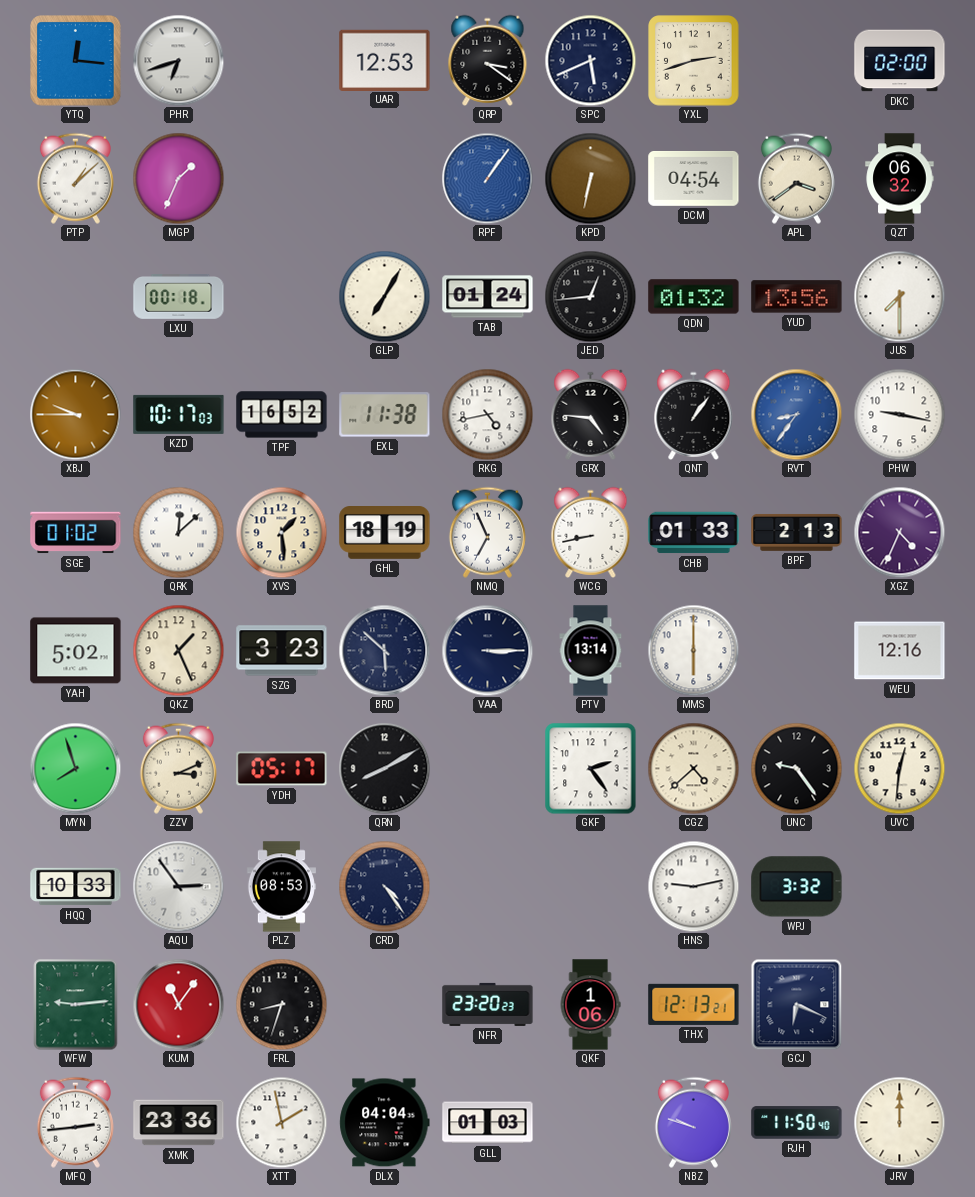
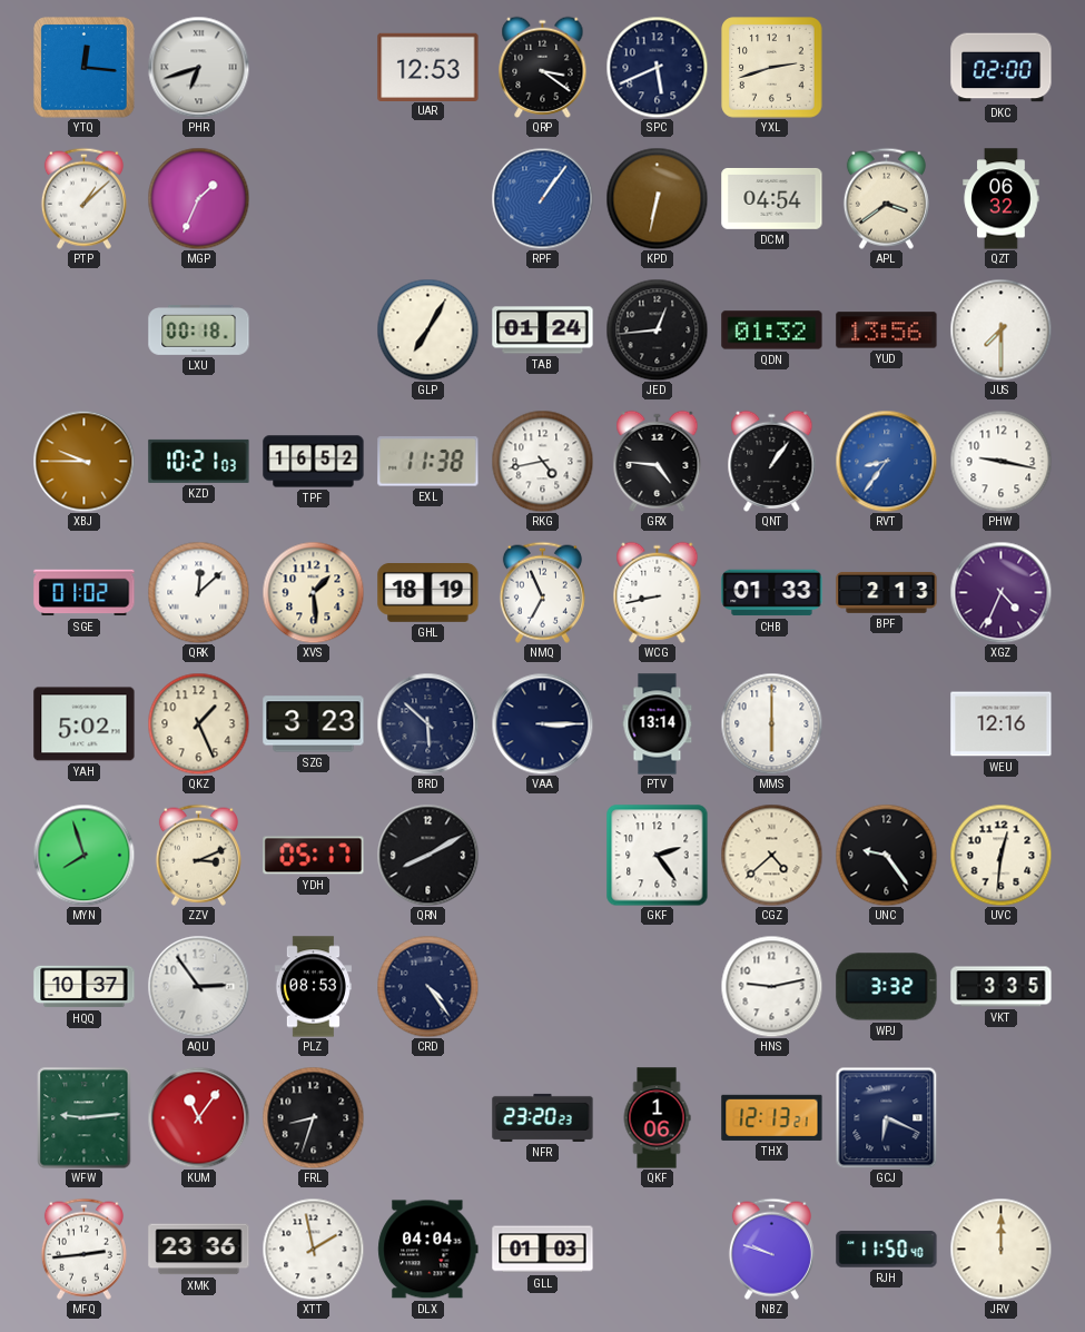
KZD: 10:17 -> 10:21
HQQ: 10:33 -> 10:37
VKT: none -> 3:35
